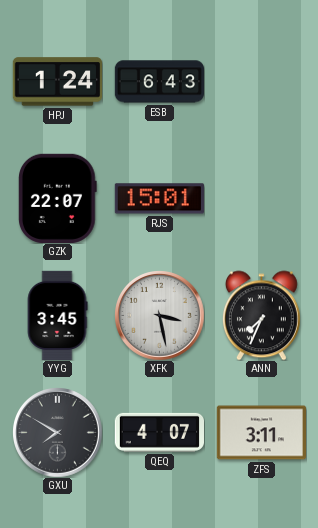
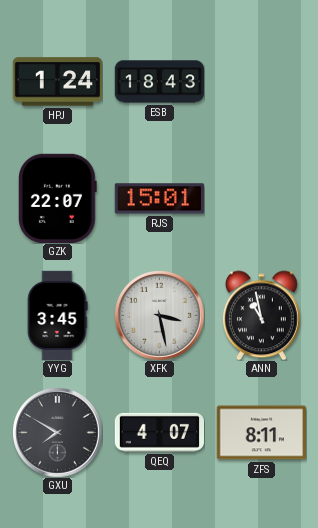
ESB: 6:43 -> 18:43
ANN: 7:34 -> 10:58
ZFS: 3:11 -> 8:11
